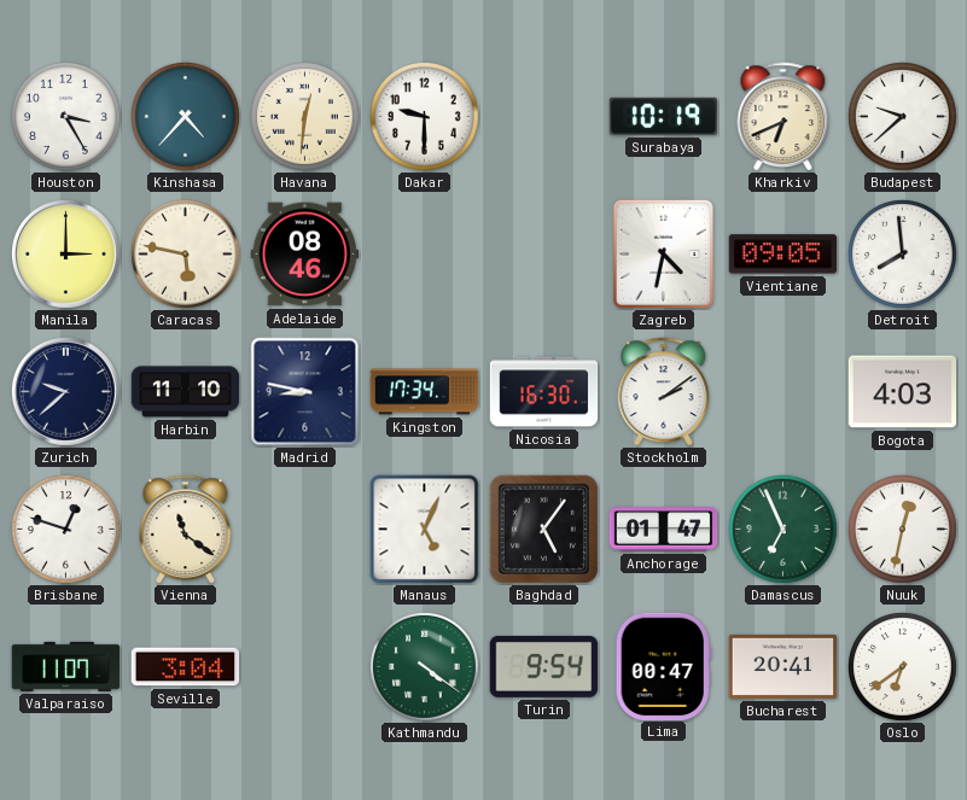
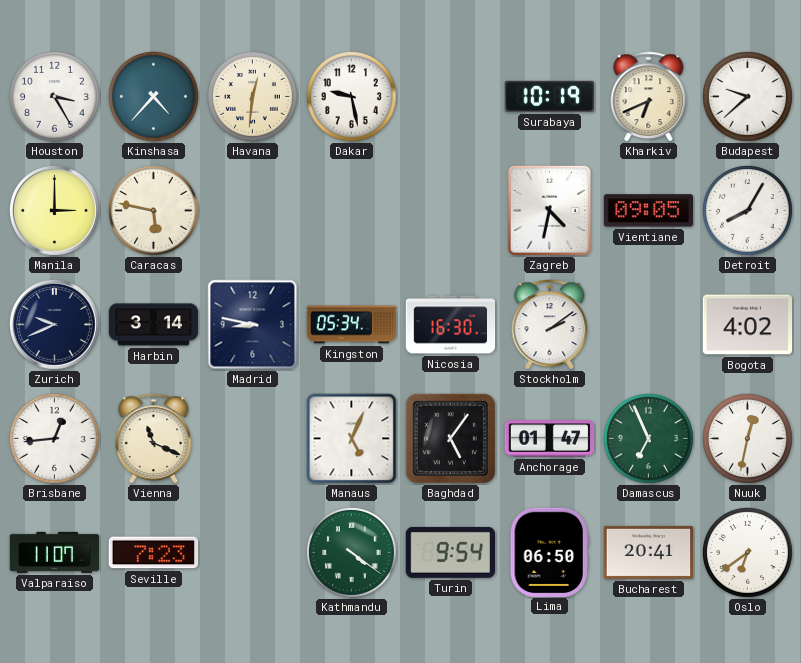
Dakar: 9:30 -> 9:28
Adelaide: 08:46 -> none
Detroit: 7:59 -> 8:05
Zurich: 9:38 -> 9:41
Harbin: 11:10 -> 3:14
Kingston: 17:34 -> 05:34
Bogota: 4:03 -> 4:02
Brisbane: 12:48 -> 12:44
Vienna: 11:21 -> 11:19
Seville: 3:04 -> 7:23
Lima: 00:47 -> 06:50
